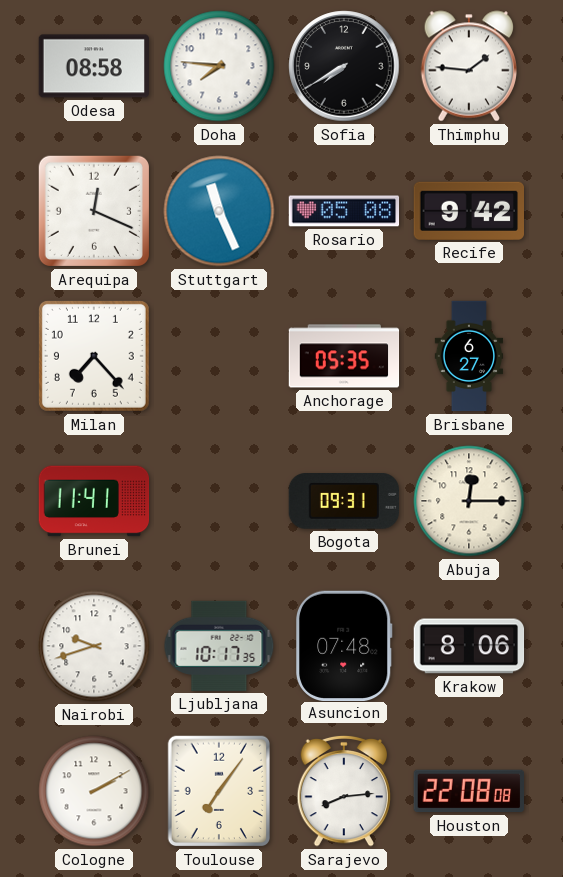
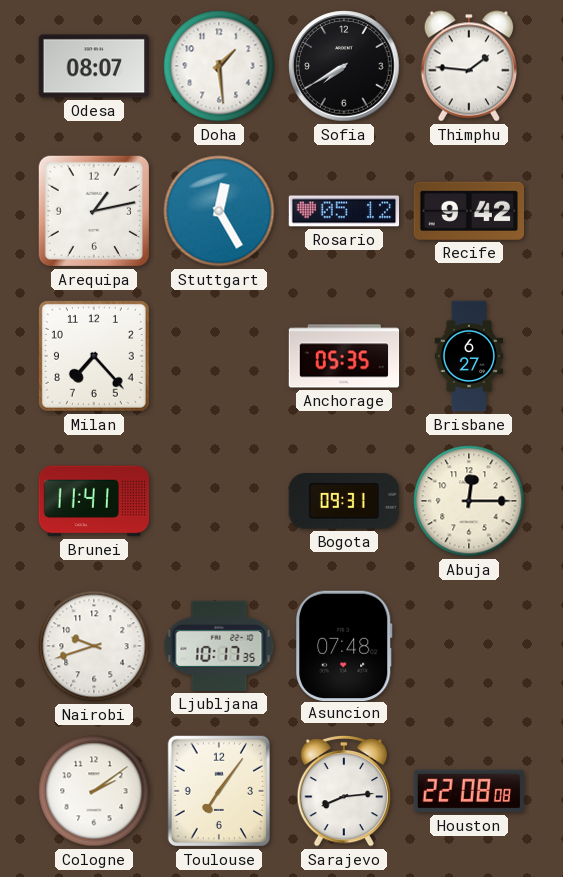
Odesa: 08:58 -> 08:07
Doha: 7:46 -> 1:29
Arequipa: 12:19 -> 1:13
Stuttgart: 11:26 -> 12:25
Rosario: 05:08 -> 05:12
Krakow: 8:06 -> none
Cologne: 2:10 -> 2:09
